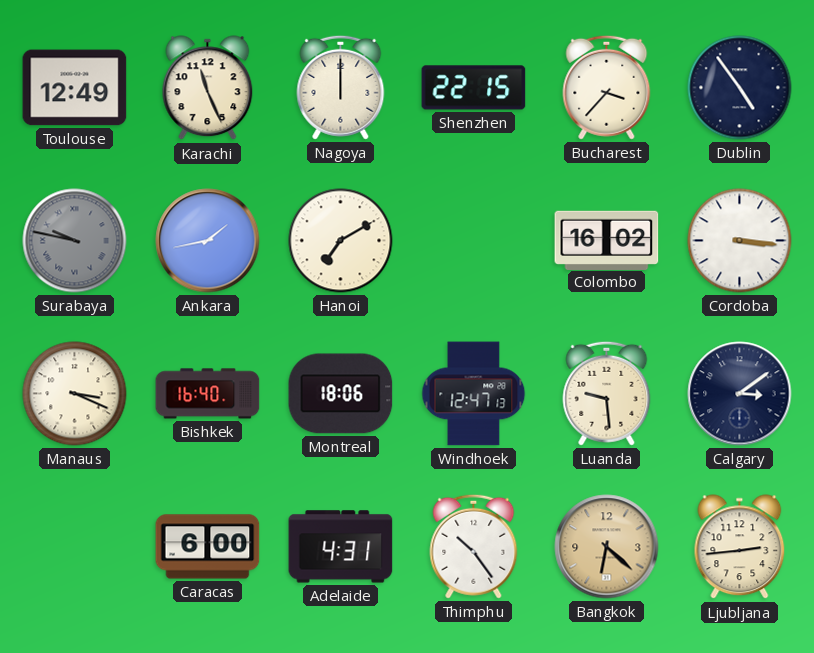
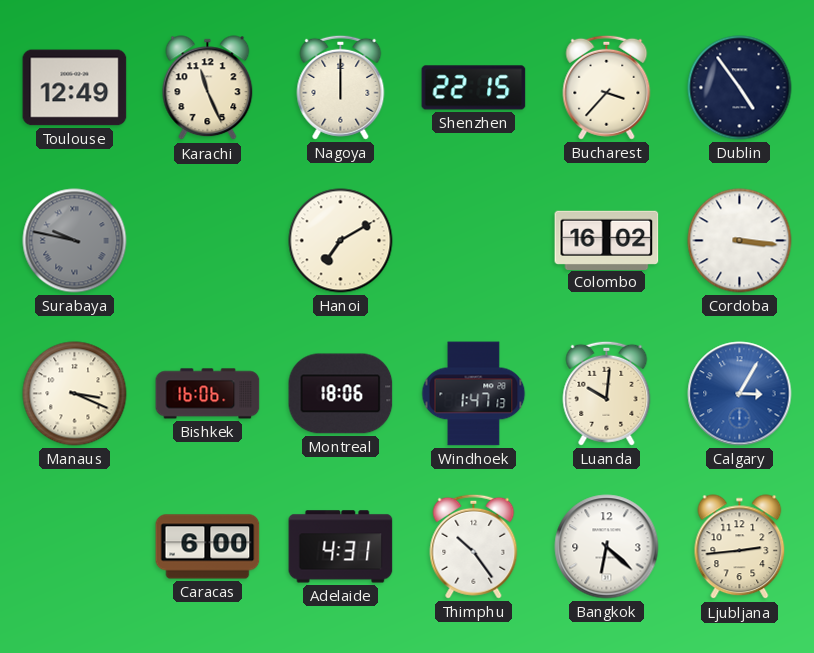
Ankara: 1:43 -> none
Bishkek: 16:40 -> 16:06
Windhoek: 12:47 -> 1:47
Luanda: 9:29 -> 10:01
Calgary: 3:09 -> 3:05
Calgary dial: navy -> blue
Bangkok dial: champagne -> white
